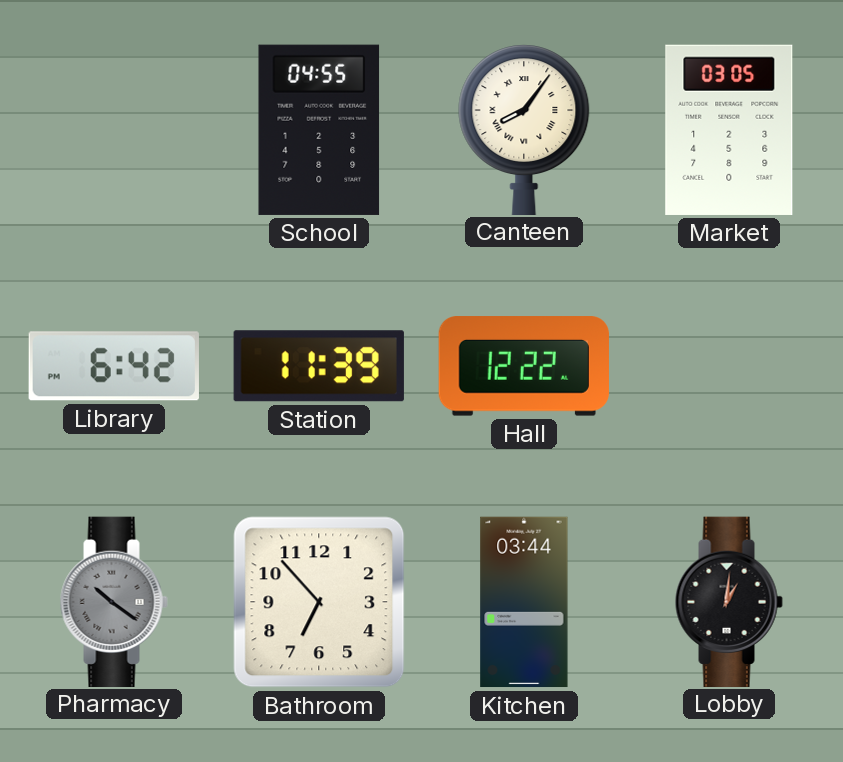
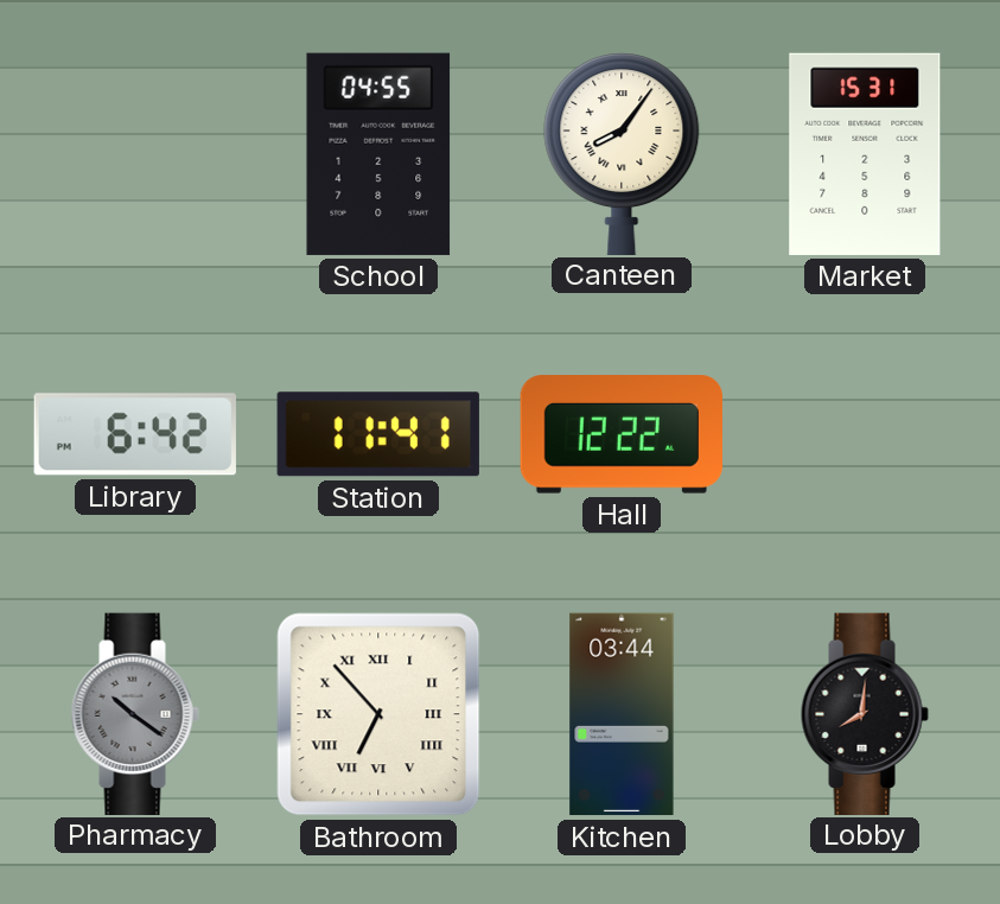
Market: 03:05 -> 15:31
Station: 11:39 -> 11:41
Bathroom numerals: Arabic -> Roman
Lobby: 1:01 -> 8:01
